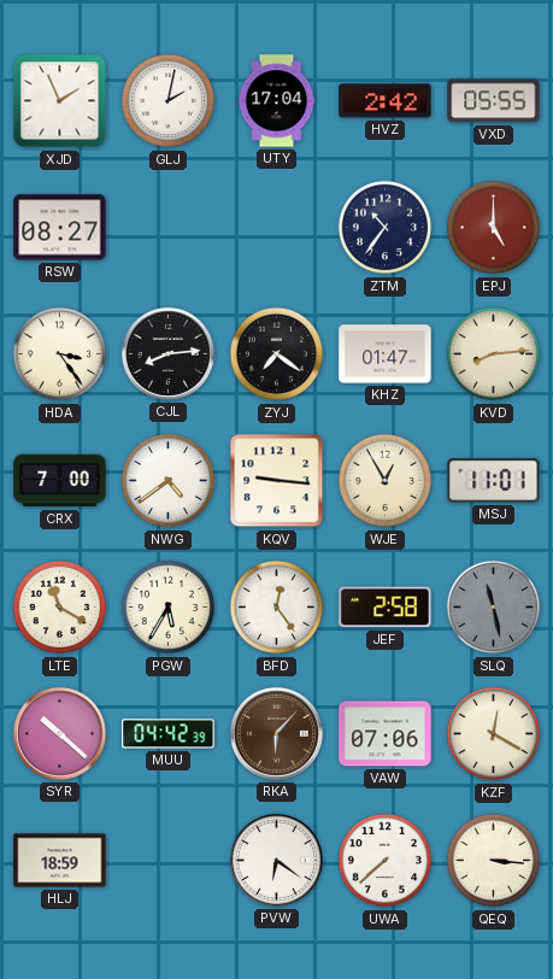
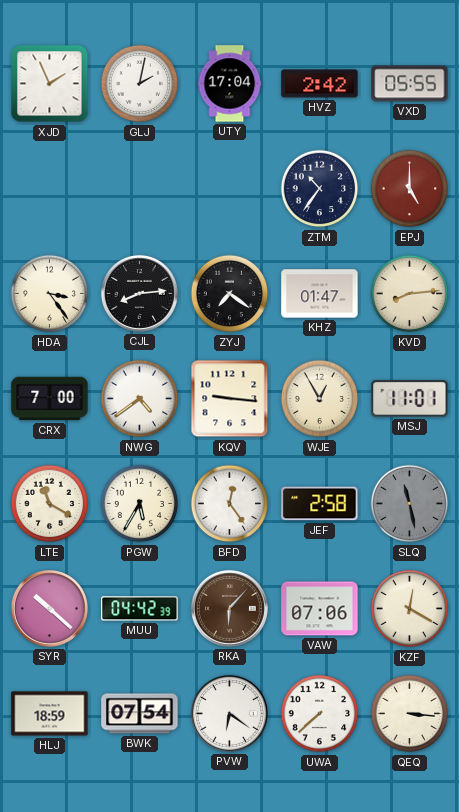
RSW: 08:27 -> none
BWK: none -> 07:54
